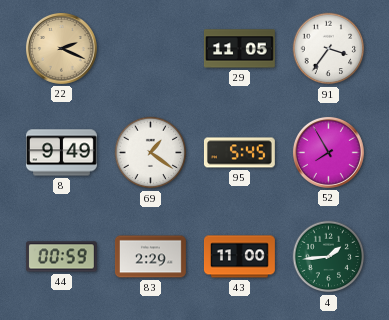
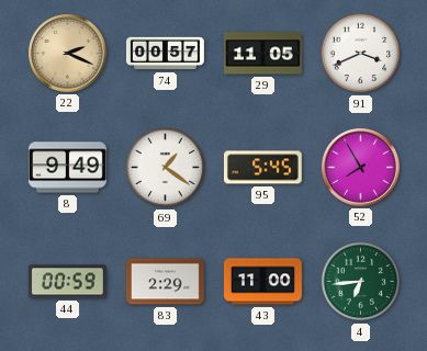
74: none -> 00:57
91: 3:36 -> 3:41
4: 1:44 -> 6:44
